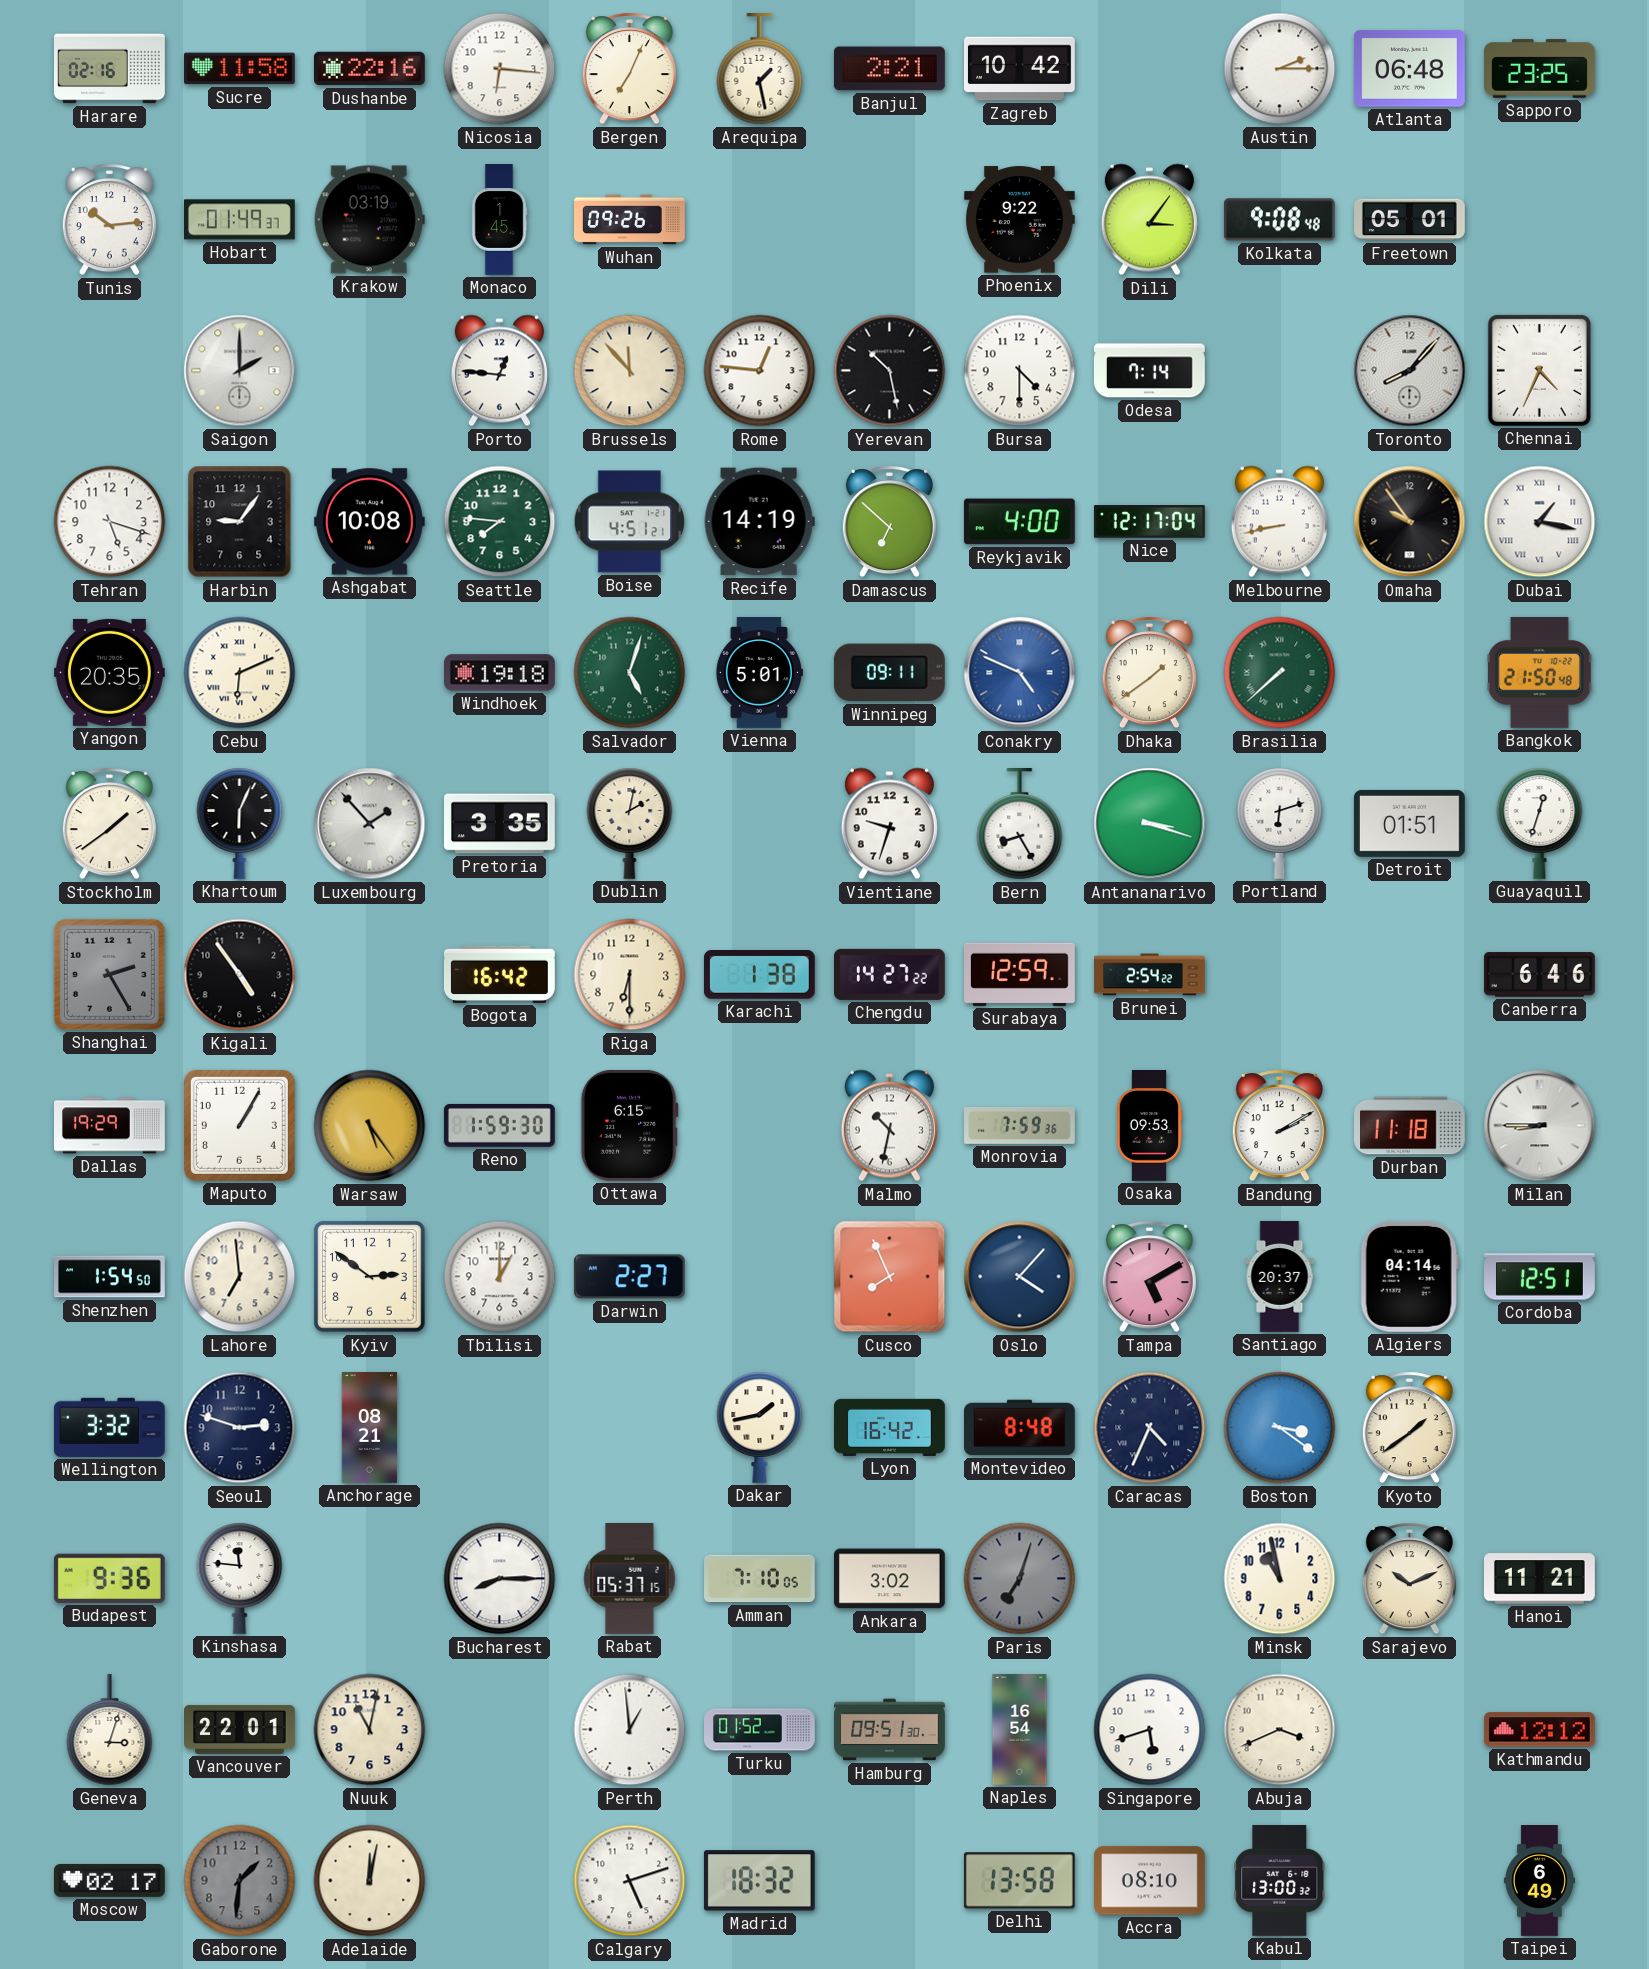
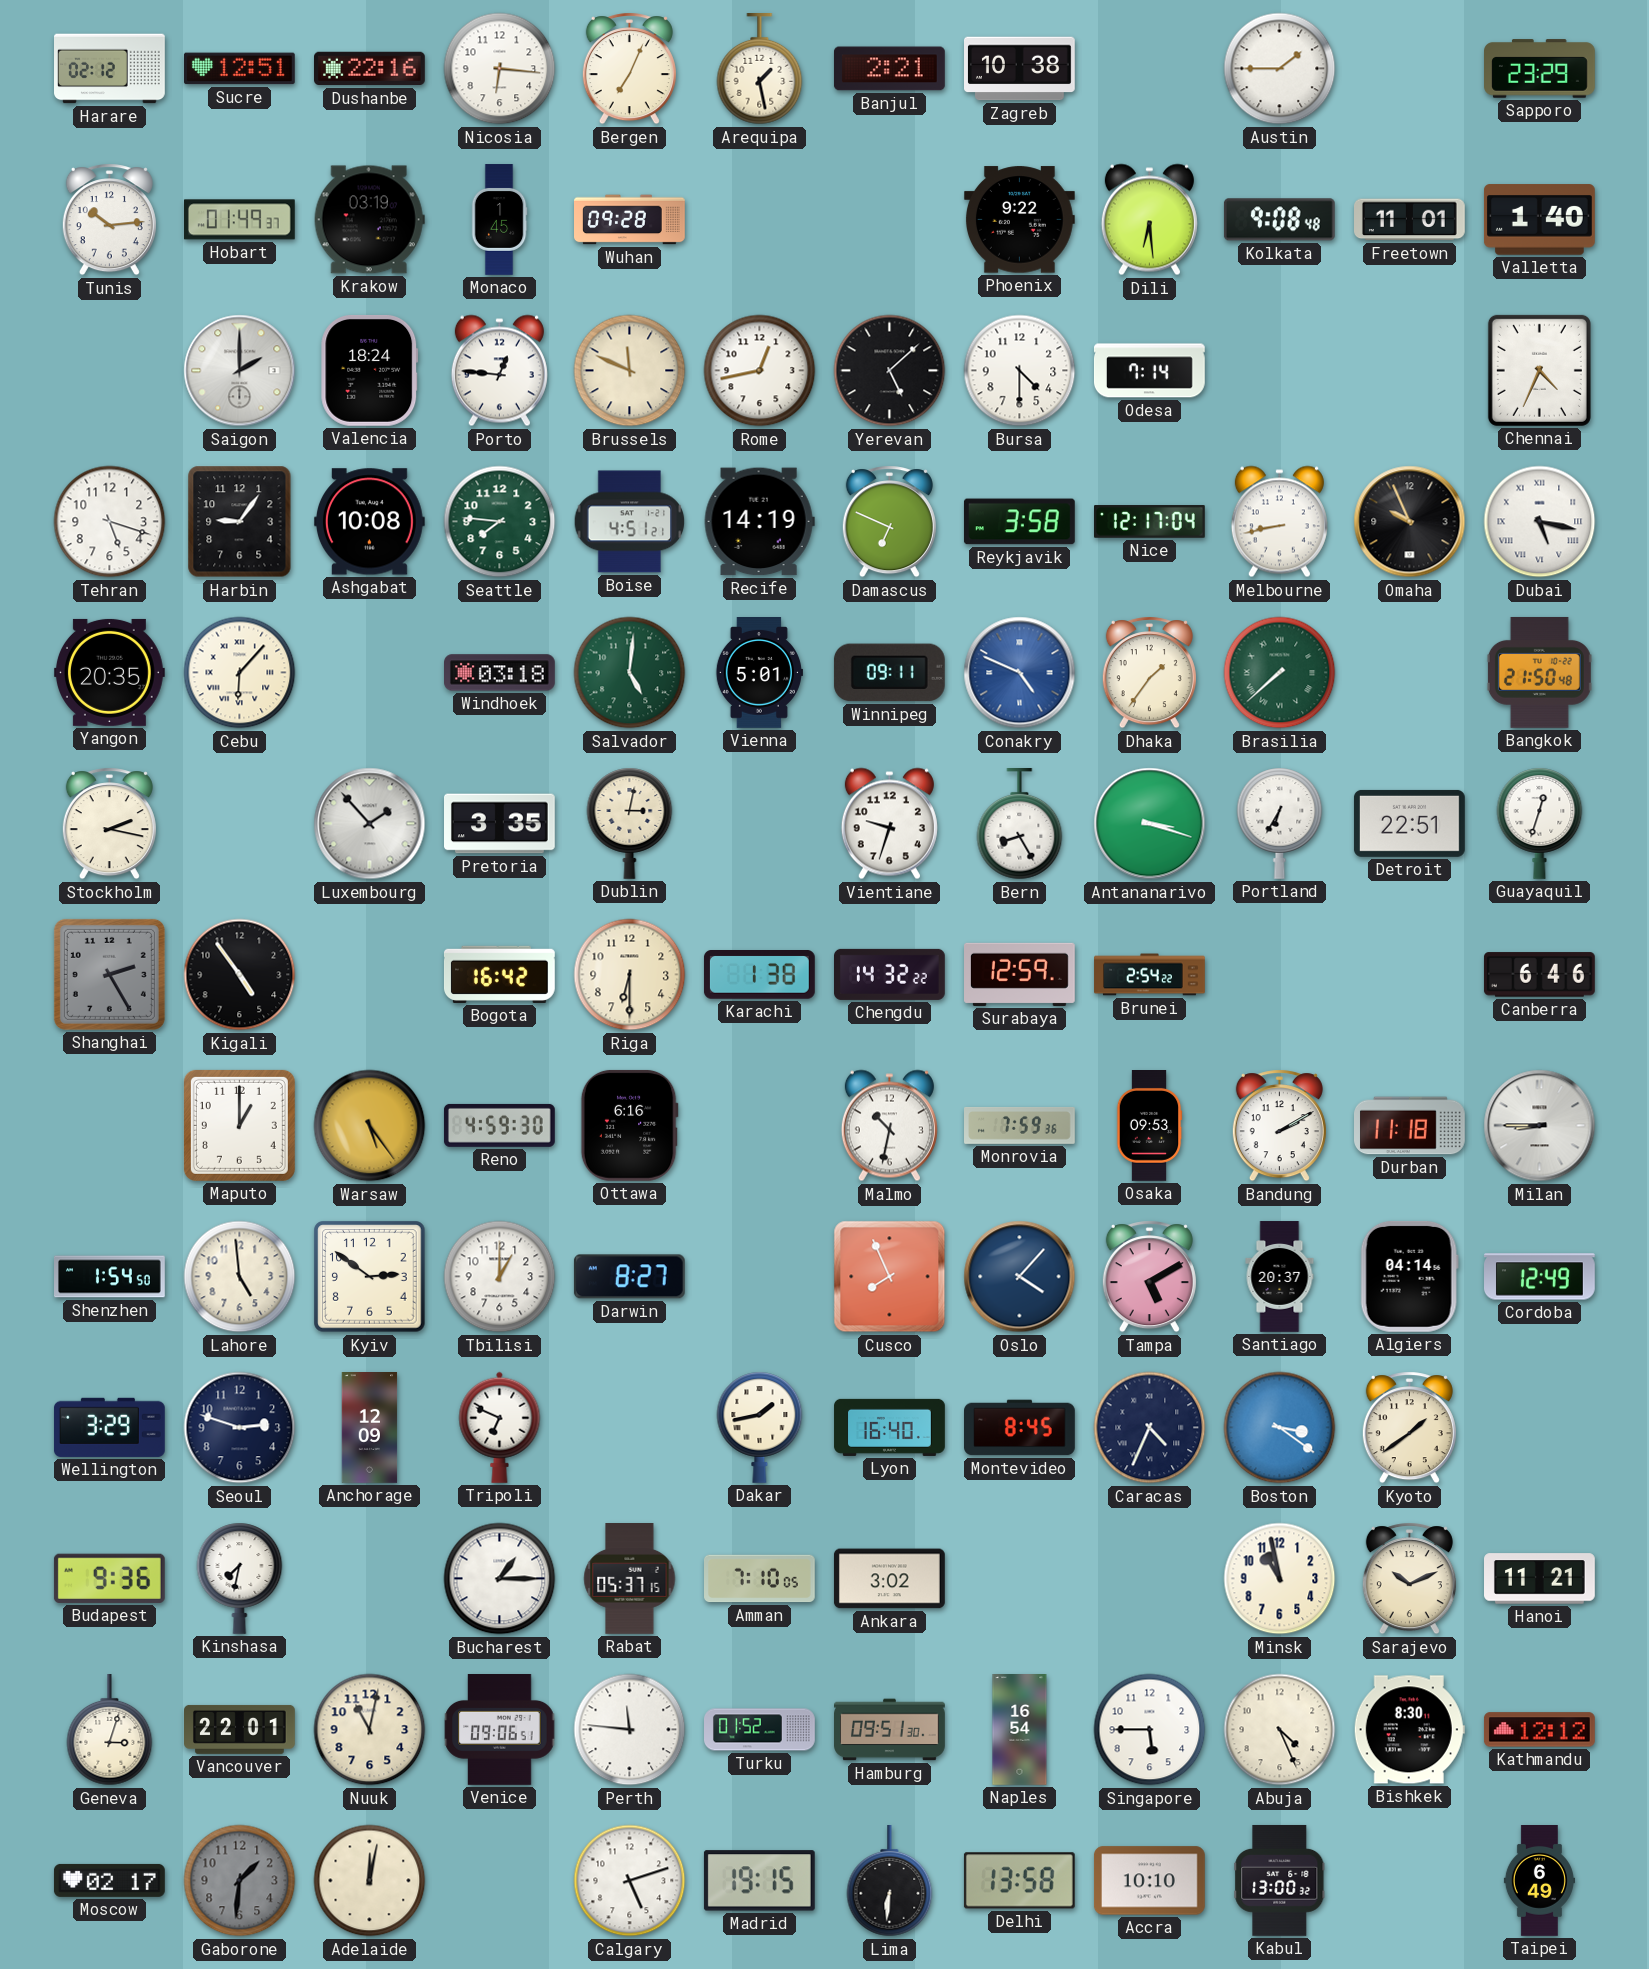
Harare: 02:16 -> 02:12
Sucre: 11:58 -> 12:51
Zagreb: 10:42 -> 10:38
Austin: 2:15 -> 1:45
Atlanta: 06:48 -> none
Sapporo: 23:25 -> 23:29
Wuhan: 09:26 -> 09:28
Dili: 3:06 -> 6:29
Freetown: 05:01 -> 11:01
Valletta: none -> 1:40
Valencia: none -> 18:24
Brussels: 11:53 -> 11:49
Rome: 12:46 -> 12:43
Yerevan: 10:28 -> 5:08
Toronto: 8:07 -> none
Damascus: 6:52 -> 6:49
Reykjavik: 4:00 -> 3:58
Omaha: 9:54 -> 9:56
Dubai: 1:17 -> 5:17
Cebu: 6:11 -> 6:07
Windhoek: 19:18 -> 03:18
Salvador: 5:03 -> 5:01
Dhaka: 1:39 -> 1:36
Stockholm: 1:39 -> 2:17
Khartoum: 6:04 -> none
Dublin: 2:02 -> 3:02
Portland: 6:12 -> 6:35
Detroit: 01:51 -> 22:51
Chengdu: 14:27 -> 14:32
Dallas: 19:29 -> none
Maputo: 1:05 -> 1:00
Reno: 1:59 -> 4:59
Ottawa: 6:15 -> 6:16
Lahore: 6:59 -> 4:59
Darwin: 2:27 -> 8:27
Cordoba: 12:51 -> 12:49
Wellington: 3:32 -> 3:29
Anchorage: 08:21 -> 12:09
Tripoli: none -> 6:49
Lyon: 16:42 -> 16:40
Montevideo: 8:48 -> 8:45
Kinshasa: 11:46 -> 7:32
Bucharest: 8:15 -> 1:15
Paris: 7:03 -> none
Venice: none -> 09:06
Perth: 12:59 -> 11:46
Singapore: 5:42 -> 5:45
Abuja: 3:41 -> 4:26
Bishkek: none -> 8:30
Madrid: 18:32 -> 19:15
Lima: none -> 6:31
Accra: 08:10 -> 10:10
